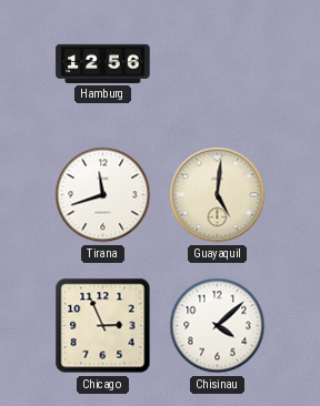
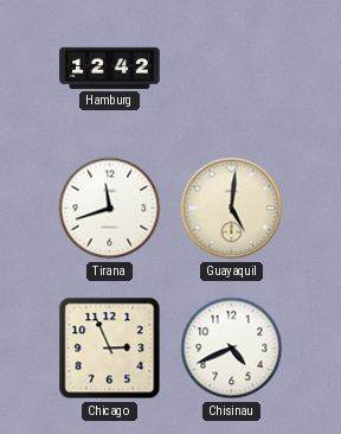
Hamburg: 12:56 -> 12:42
Chisinau: 4:08 -> 4:41
